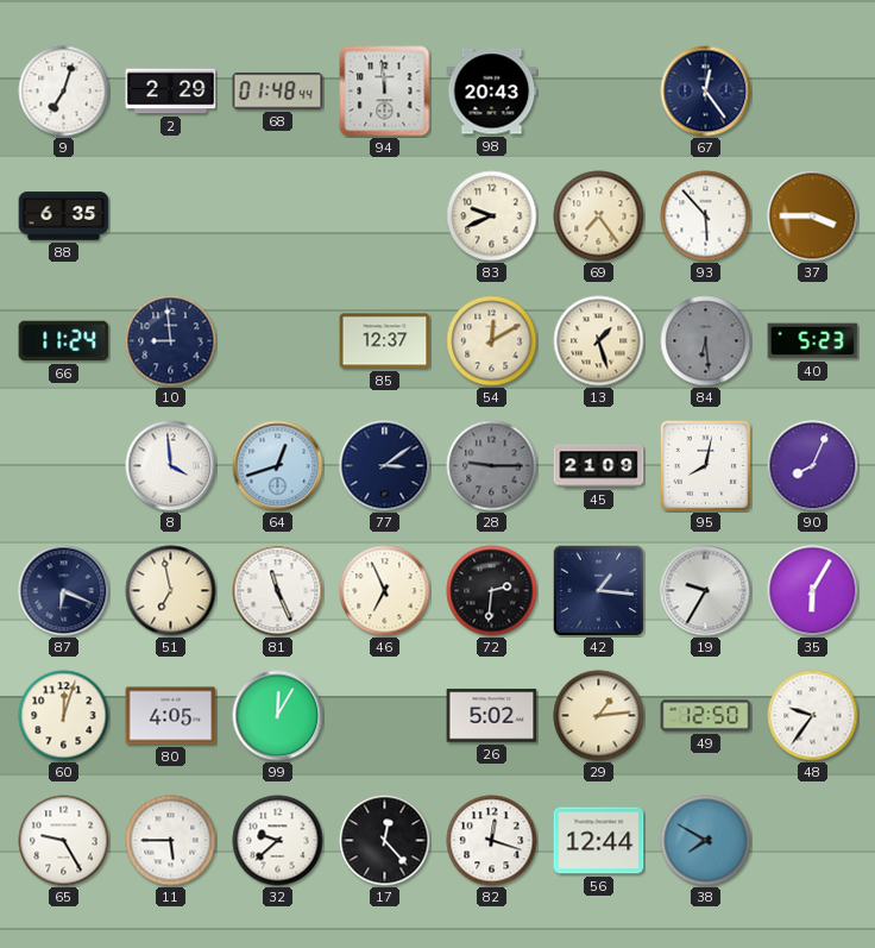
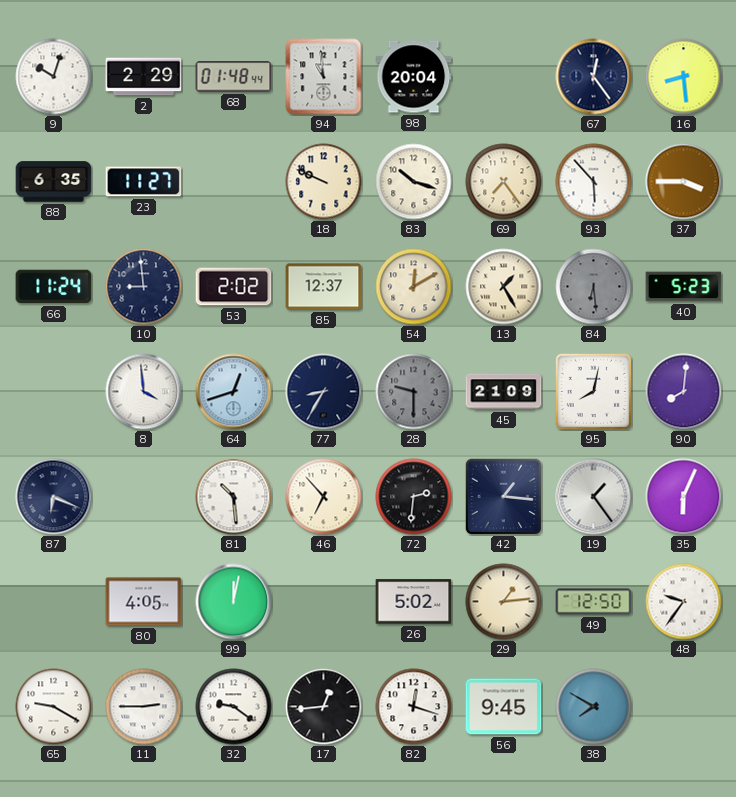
9: 7:03 -> 10:03
94: 11:59 -> 10:59
98: 20:43 -> 20:04
16: none -> 8:29
23: none -> 11:27
18: none -> 9:49
83: 9:41 -> 10:18
53: none -> 2:02
13: 1:27 -> 1:25
77: 3:09 -> 8:35
28: 9:15 -> 9:30
90: 8:04 -> 8:01
51: 6:58 -> none
81: 11:26 -> 10:29
46: 6:56 -> 6:53
19: 9:35 -> 1:24
35: 6:05 -> 6:04
60: 12:03 -> none
99: 12:05 -> 12:02
65: 9:25 -> 9:20
11: 5:45 -> 2:45
32: 9:38 -> 9:21
17: 12:23 -> 12:44
56: 12:44 -> 9:45
